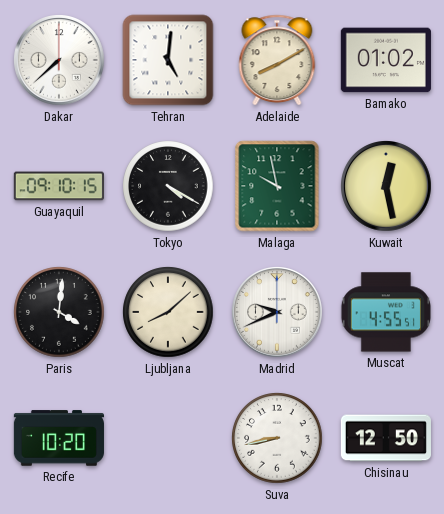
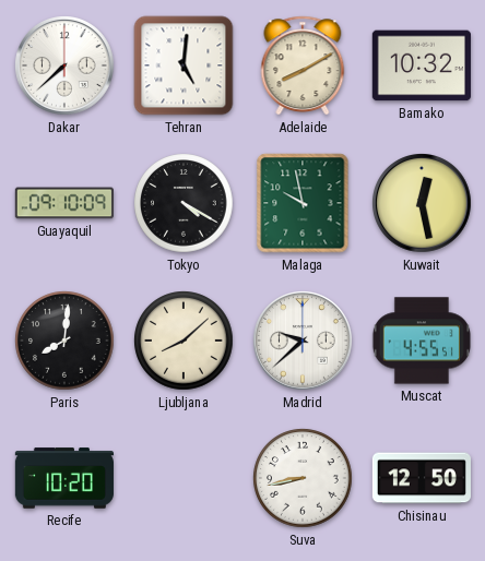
Bamako: 01:02 -> 10:32
Guayaquil: 09:10:15 -> 09:10:09
Paris: 4:01 -> 8:01
Madrid: 9:41 -> 9:38
